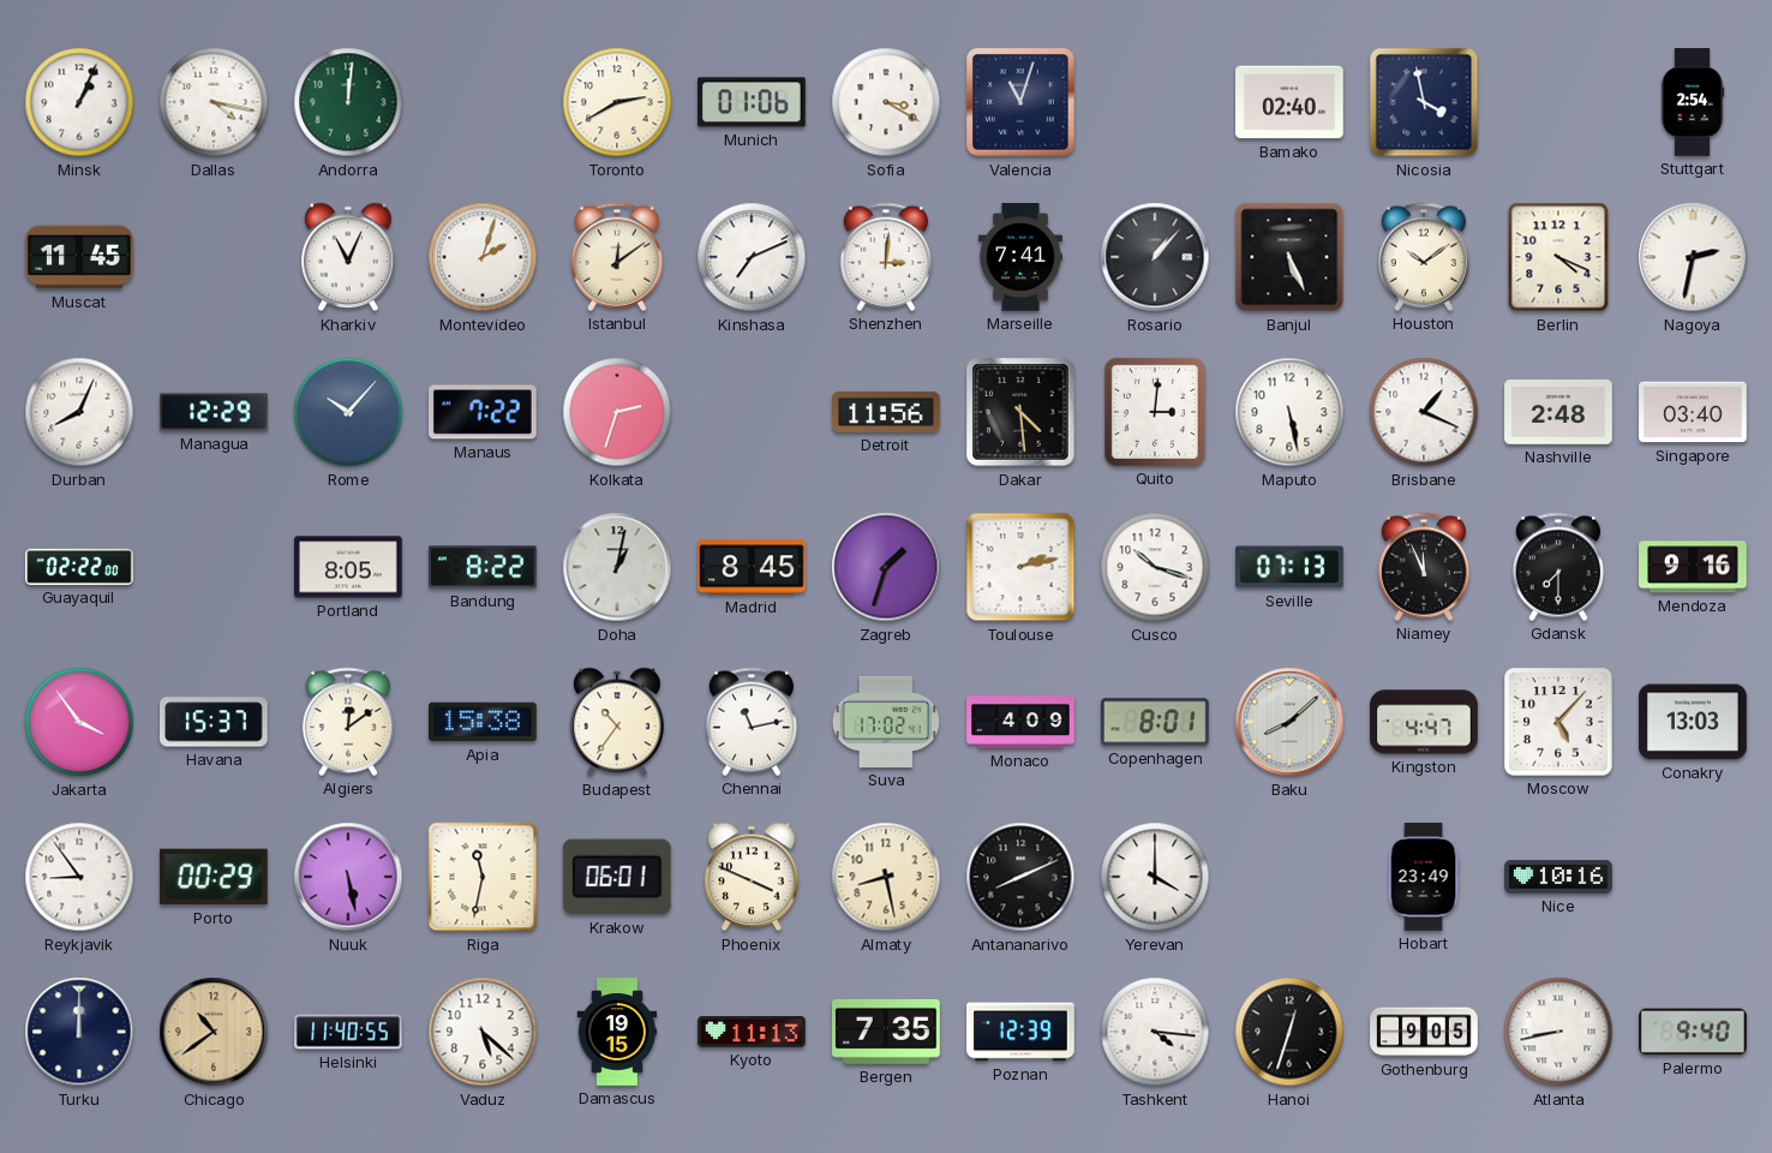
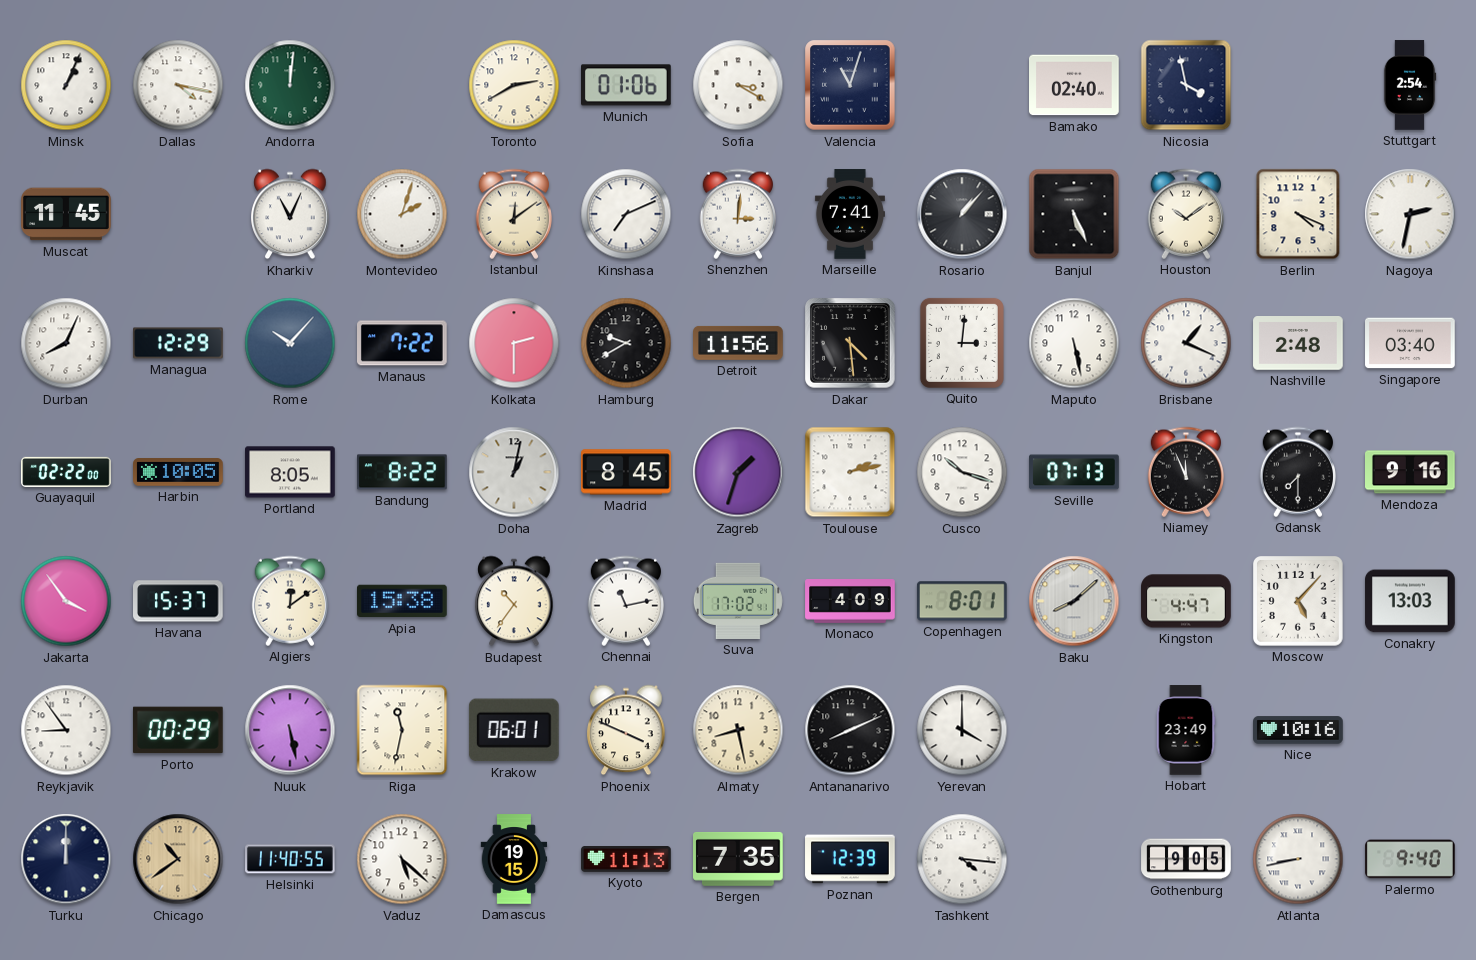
Kolkata: 2:33 -> 2:30
Hamburg: none -> 9:40
Harbin: none -> 10:05
Hanoi: 12:33 -> none
